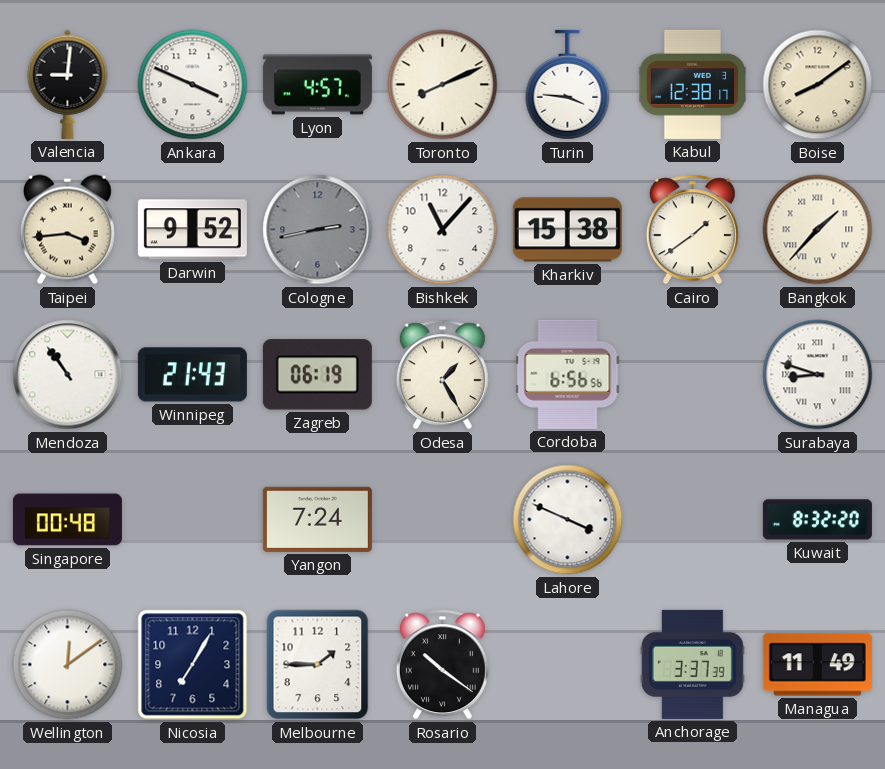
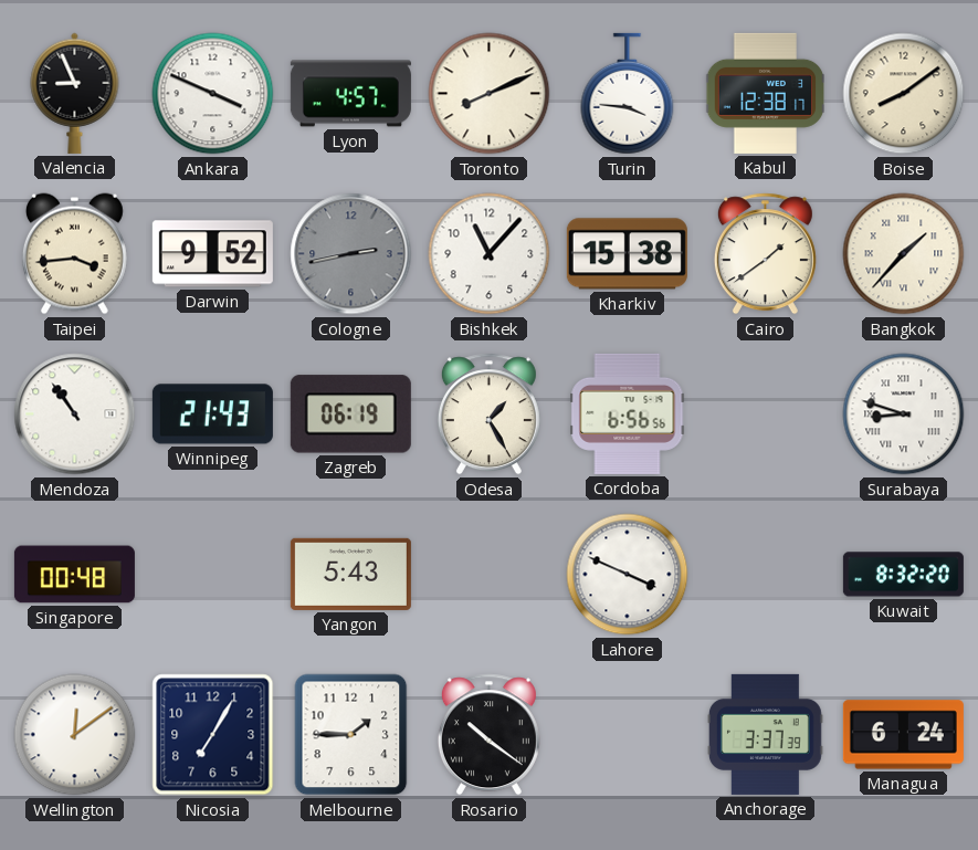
Valencia: 9:01 -> 8:56
Yangon: 7:24 -> 5:43
Managua: 11:49 -> 6:24
